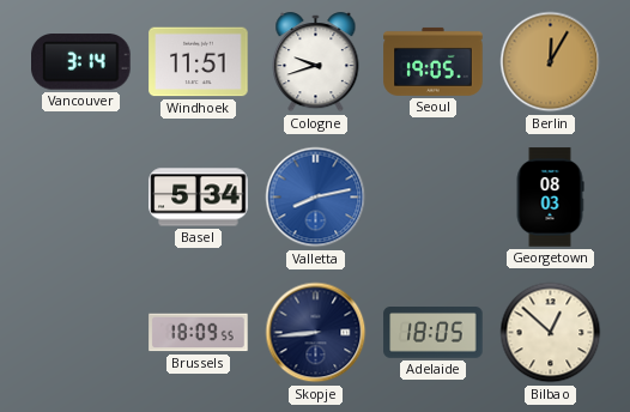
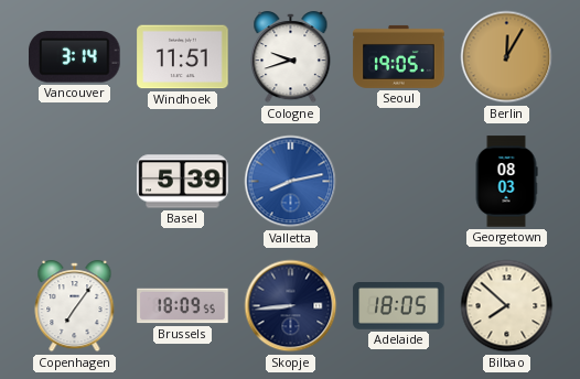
Basel: 5:34 -> 5:39
Copenhagen: none -> 7:06
Bilbao: 12:52 -> 7:52
